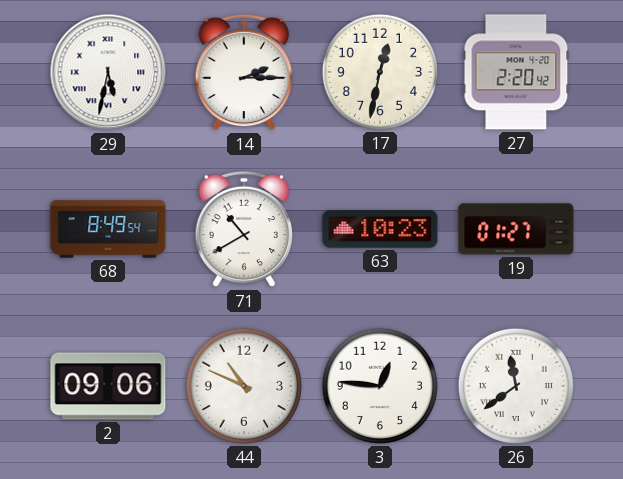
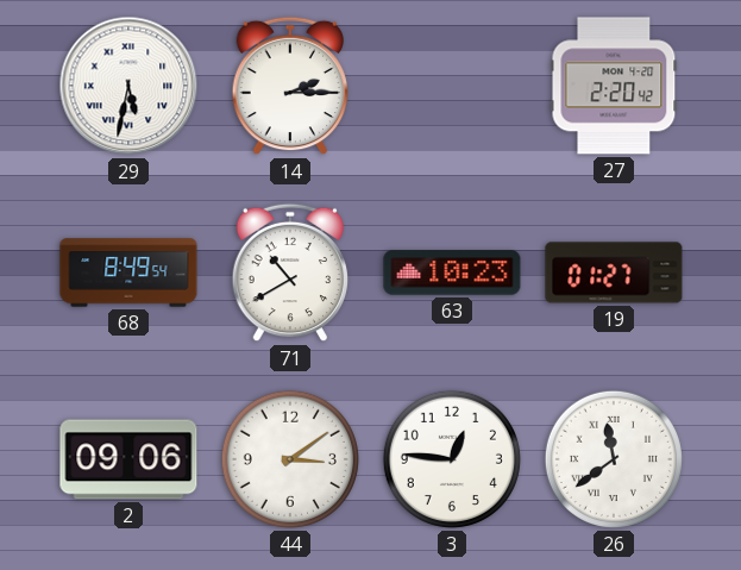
17: 12:32 -> none
44: 10:49 -> 3:09
